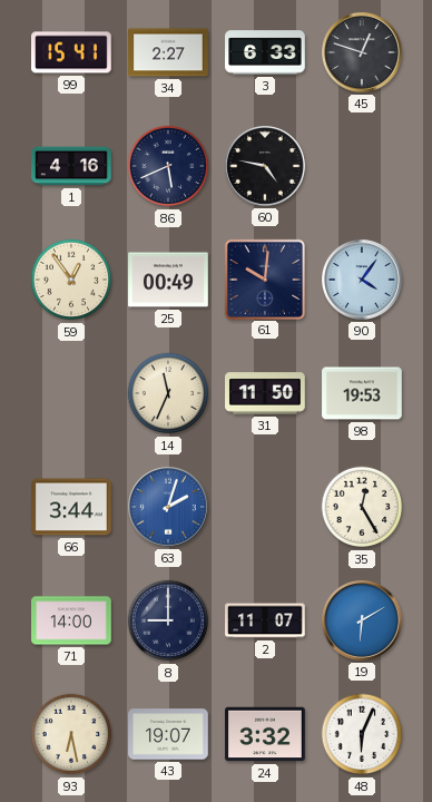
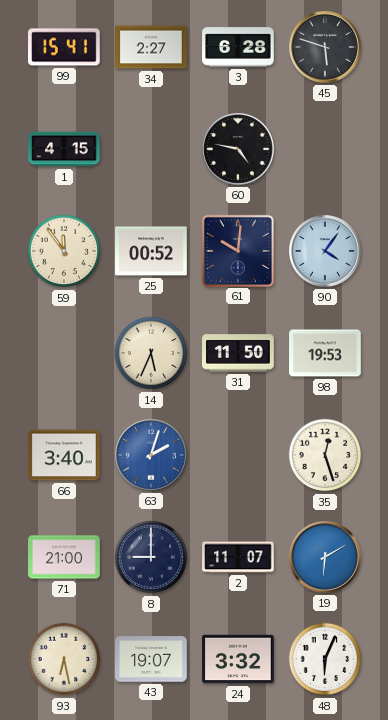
3: 6:33 -> 6:28
45: 12:48 -> 5:48
1: 4:16 -> 4:15
86: 5:41 -> none
59: 12:54 -> 11:54
25: 00:49 -> 00:52
14: 11:34 -> 5:34
66: 3:44 -> 3:40
35: 12:25 -> 12:27
71: 14:00 -> 21:00
